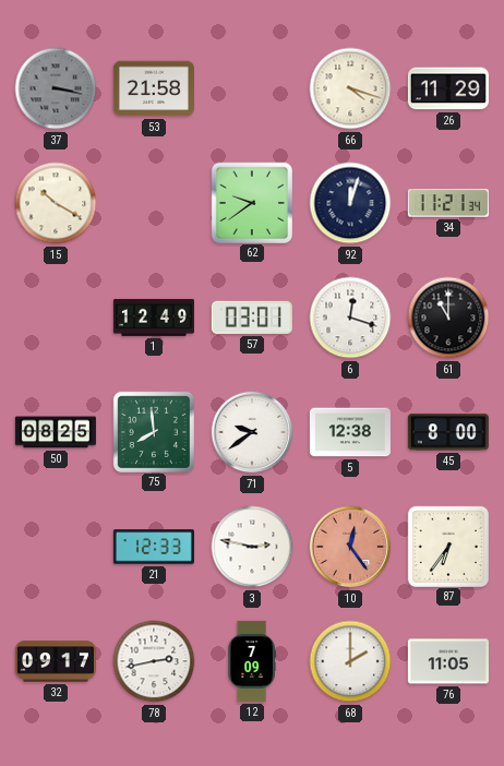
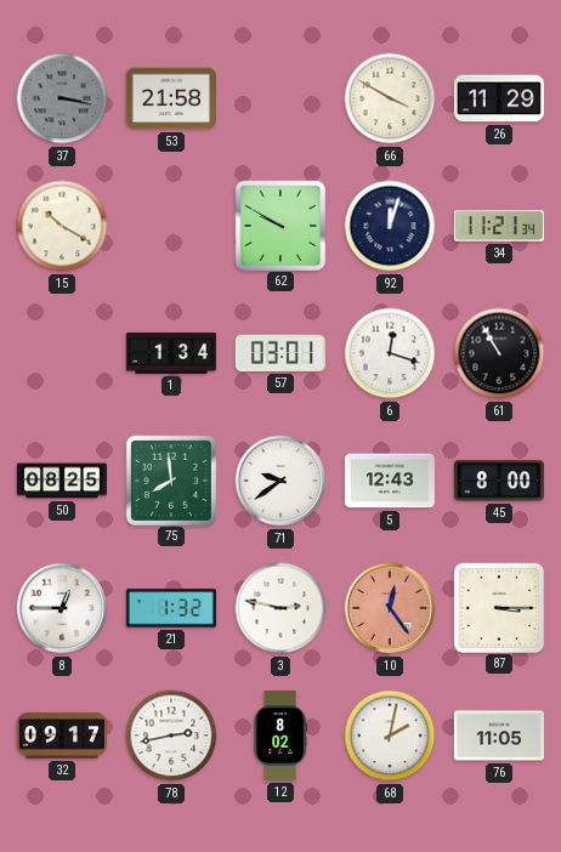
66: 4:18 -> 3:50
62: 9:39 -> 9:50
1: 12:49 -> 1:34
61: 11:00 -> 10:55
5: 12:38 -> 12:43
8: none -> 12:45
21: 12:33 -> 1:32
87: 6:36 -> 3:15
12: 7:09 -> 8:02
68: 2:00 -> 2:02
